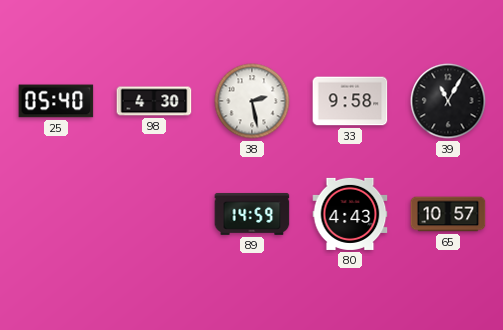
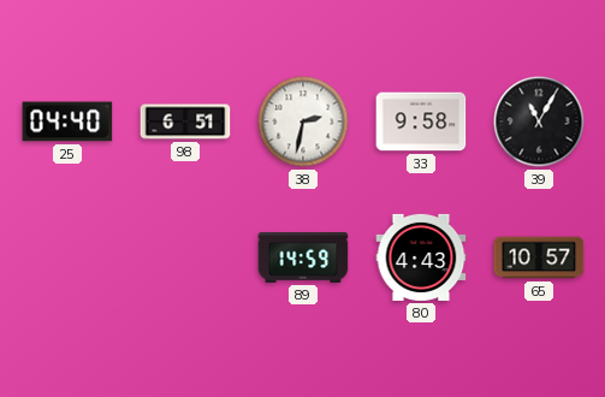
25: 05:40 -> 04:40
98: 4:30 -> 6:51
38: 2:28 -> 2:32
